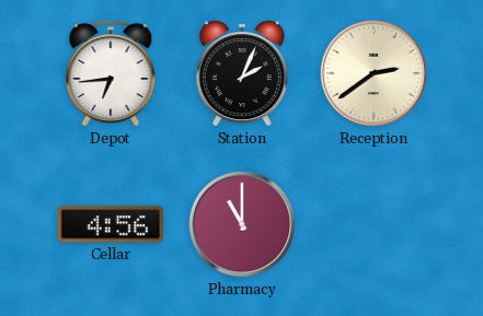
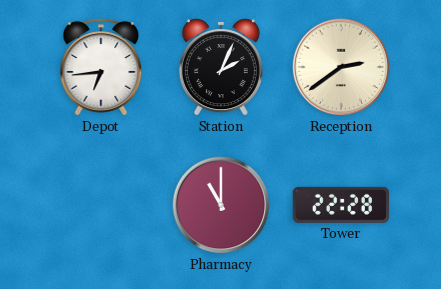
Cellar: 4:56 -> none
Tower: none -> 22:28
